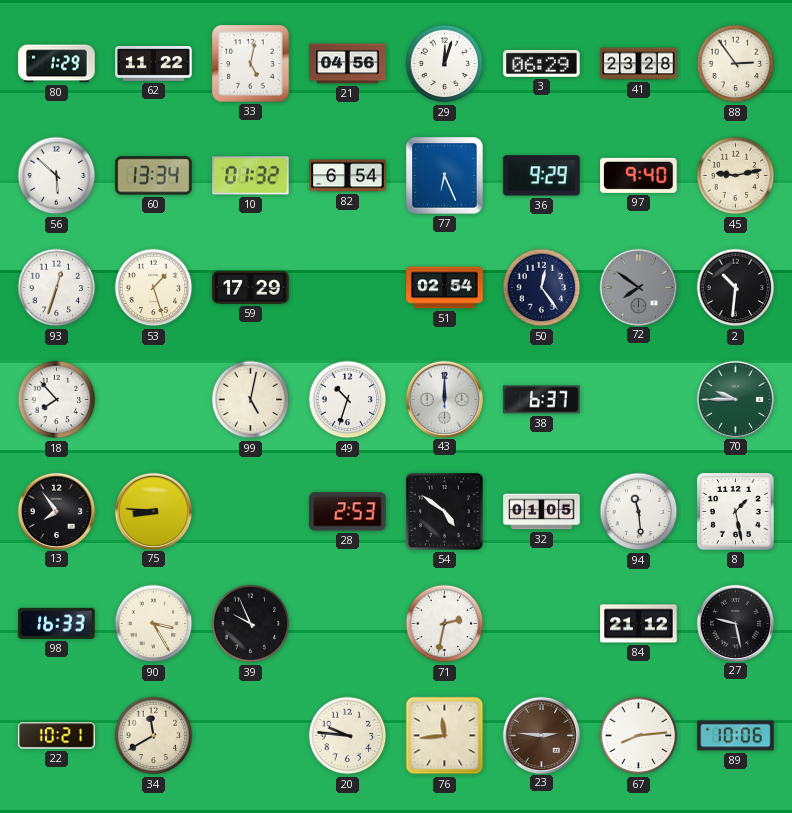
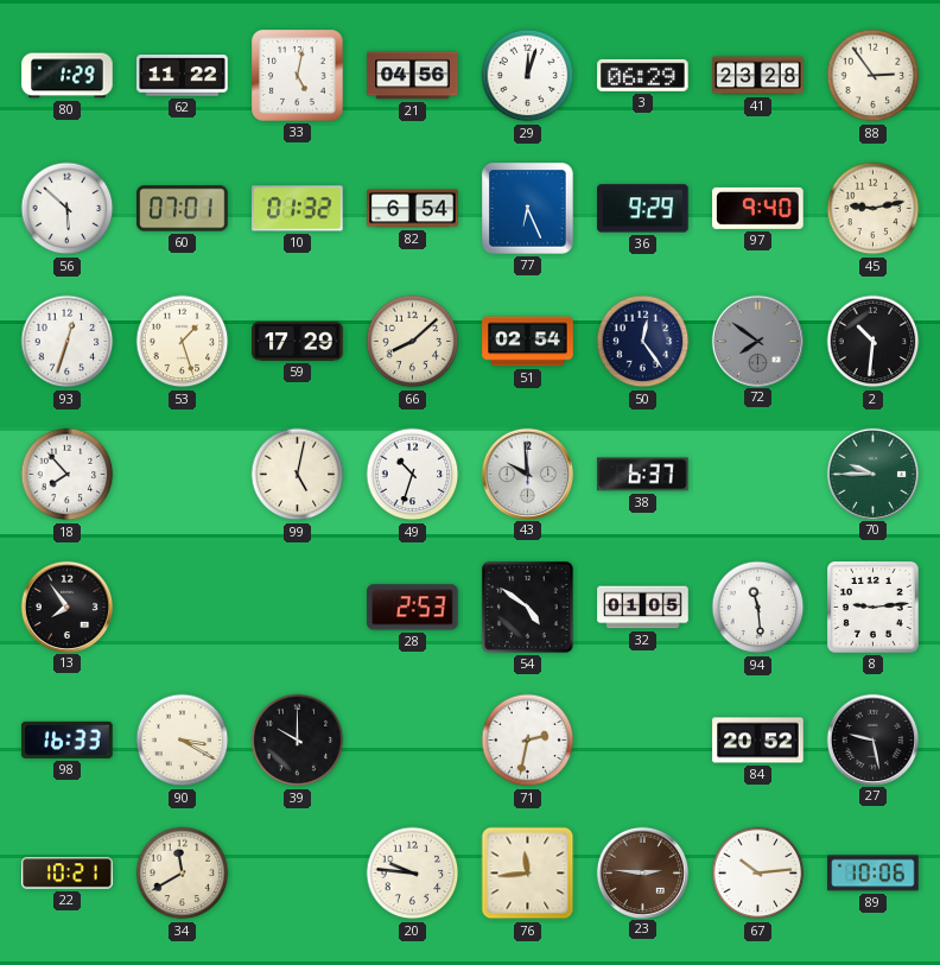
60: 13:34 -> 07:01
66: none -> 8:08
43: 12:00 -> 9:59
75: 8:46 -> none
8: 1:28 -> 9:14
90: 3:25 -> 3:20
39: 9:56 -> 10:00
84: 21:12 -> 20:52
67: 8:14 -> 10:14
